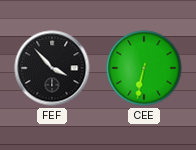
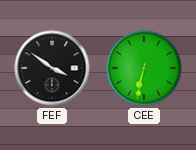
FEF: 3:53 -> 3:51
